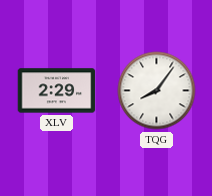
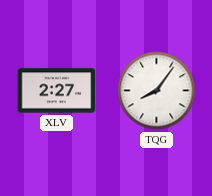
XLV: 2:29 -> 2:27
